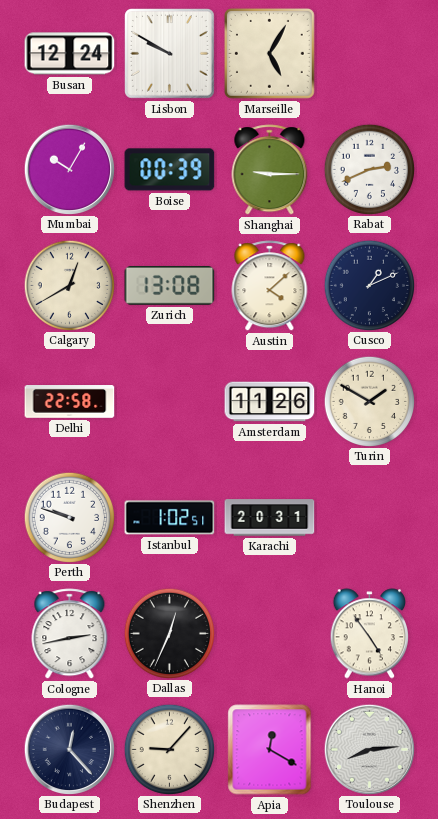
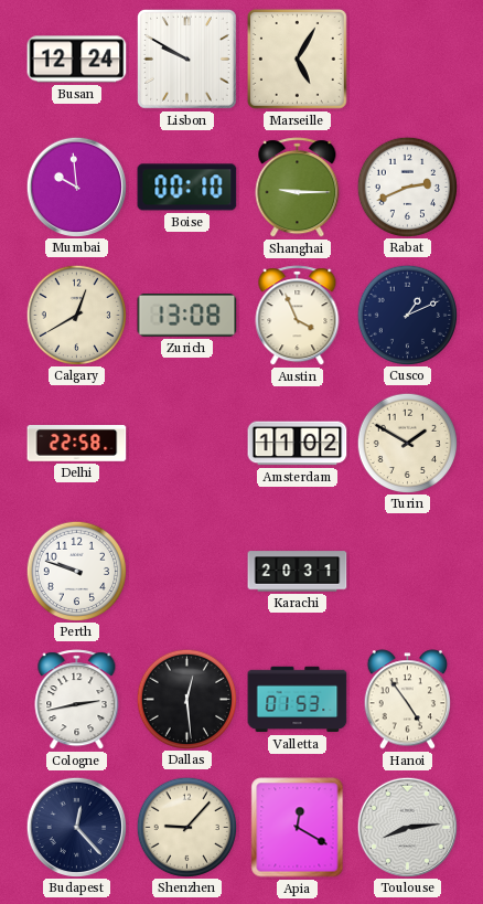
Mumbai: 10:05 -> 9:59
Boise: 00:39 -> 00:10
Austin: 4:08 -> 3:56
Amsterdam: 11:26 -> 11:02
Istanbul: 1:02 -> none
Dallas: 12:34 -> 12:29
Valletta: none -> 01:53
